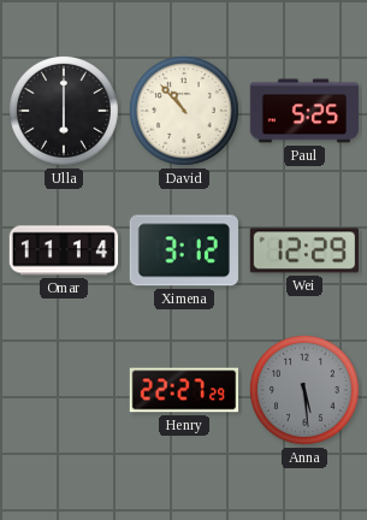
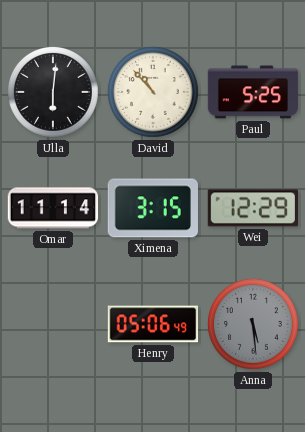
Ulla: 6:00 -> 6:01
Ximena: 3:12 -> 3:15
Henry: 22:27 -> 05:06
